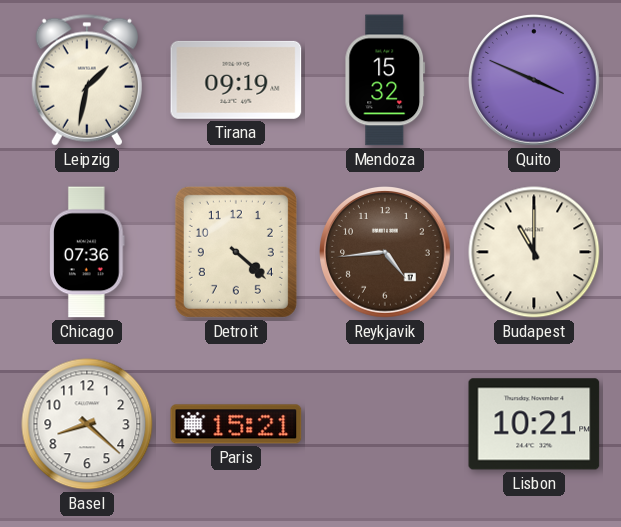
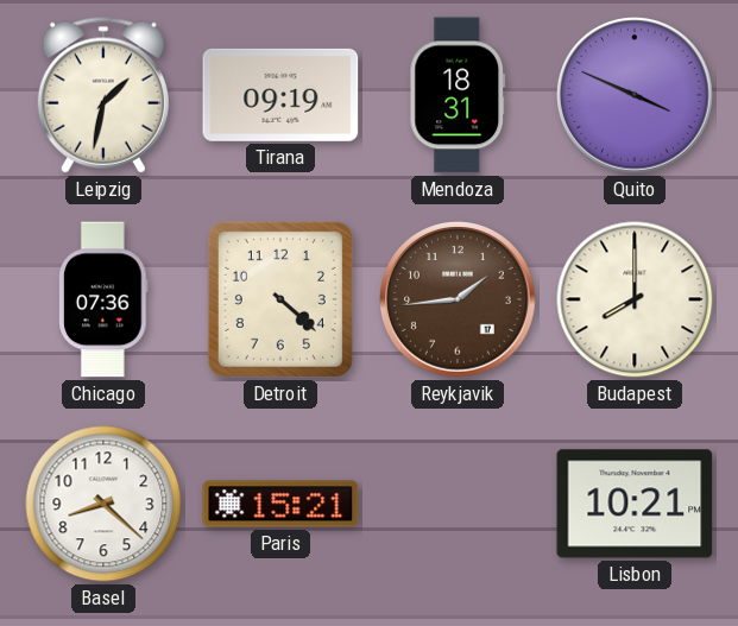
Mendoza: 15:32 -> 18:31
Reykjavik: 4:44 -> 1:44
Budapest: 11:00 -> 8:00
